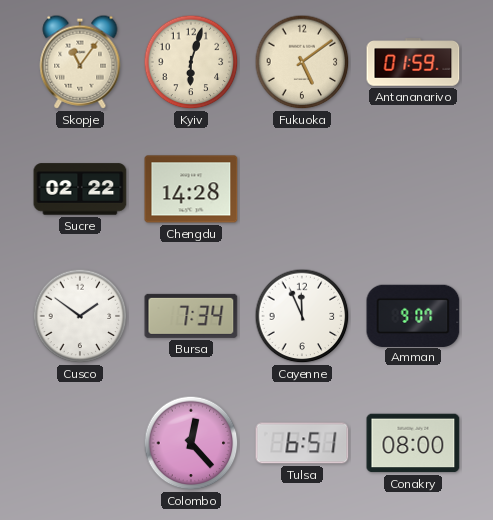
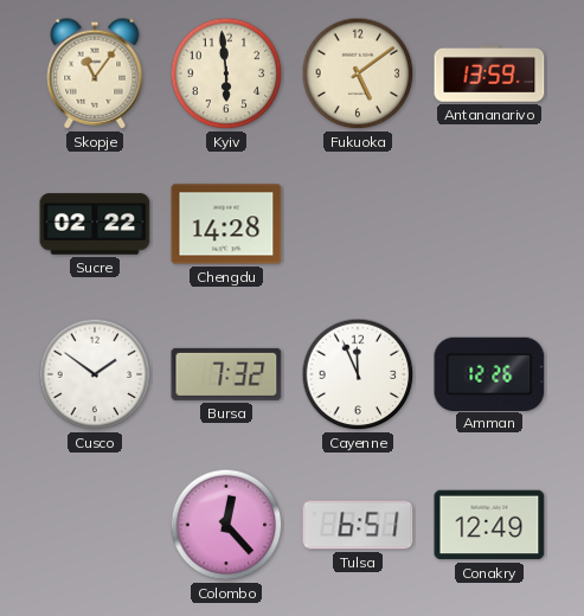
Kyiv: 6:03 -> 5:59
Antananarivo: 01:59 -> 13:59
Bursa: 7:34 -> 7:32
Amman: 9:07 -> 12:26
Conakry: 08:00 -> 12:49
